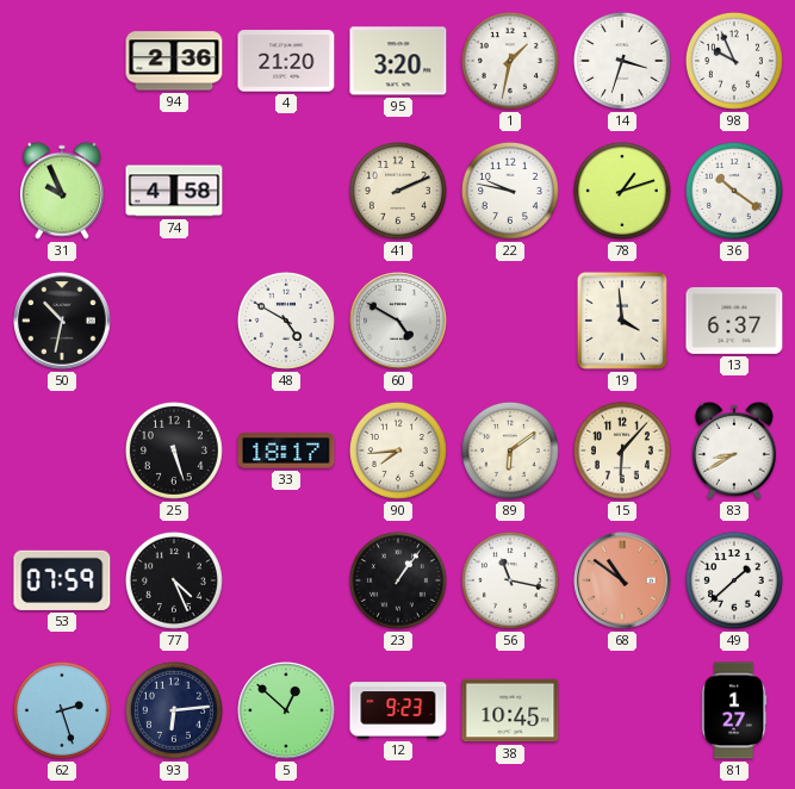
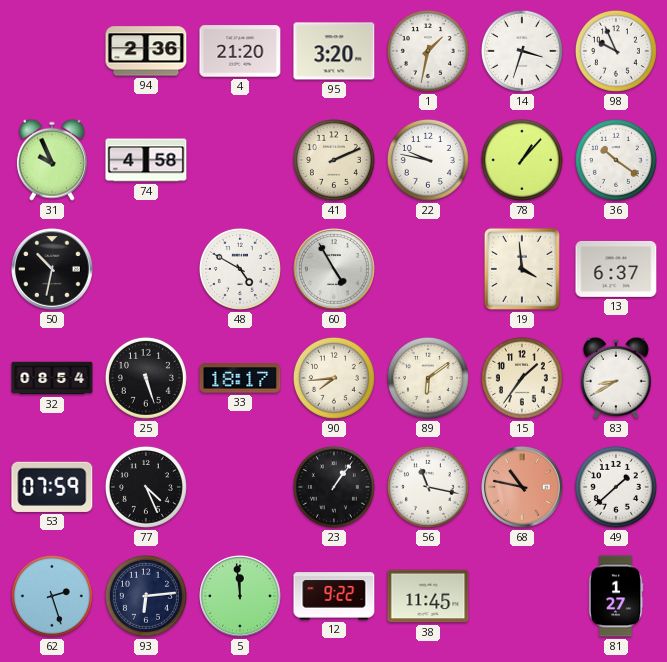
78: 1:12 -> 1:07
60: 4:50 -> 4:55
32: none -> 08:54
15: 6:07 -> 1:36
68: 10:51 -> 10:47
5: 12:52 -> 11:59
12: 9:23 -> 9:22
38: 10:45 -> 11:45
